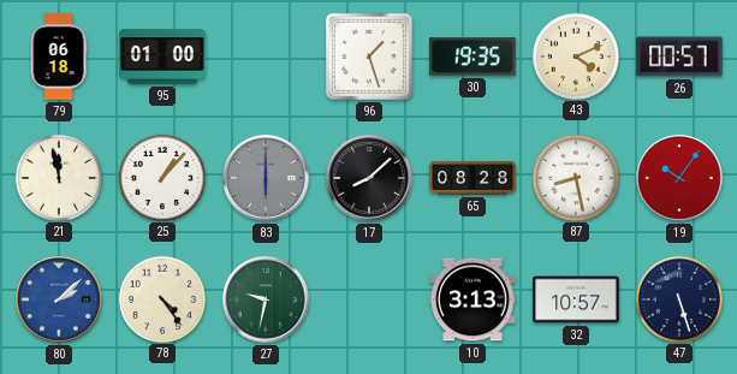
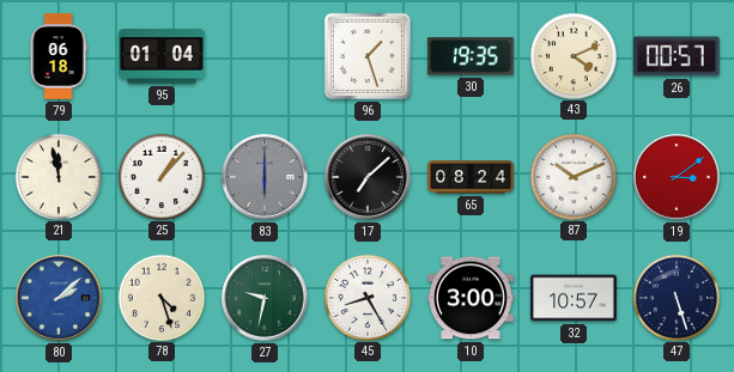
95: 01:00 -> 01:04
17: 8:08 -> 7:08
65: 08:28 -> 08:24
87: 8:28 -> 10:11
19: 10:06 -> 3:09
78: 4:24 -> 4:27
45: none -> 8:25
10: 3:13 -> 3:00
